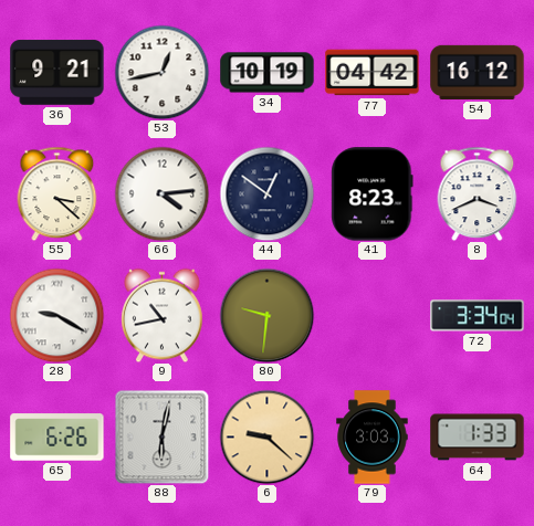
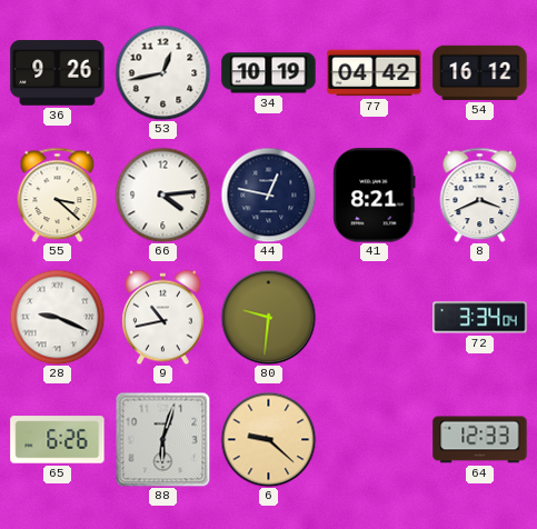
36: 9:21 -> 9:26
44: 12:51 -> 12:47
41: 8:23 -> 8:21
28: 9:20 -> 9:19
88: 6:02 -> 6:03
79: 3:03 -> none
64: 1:33 -> 12:33
